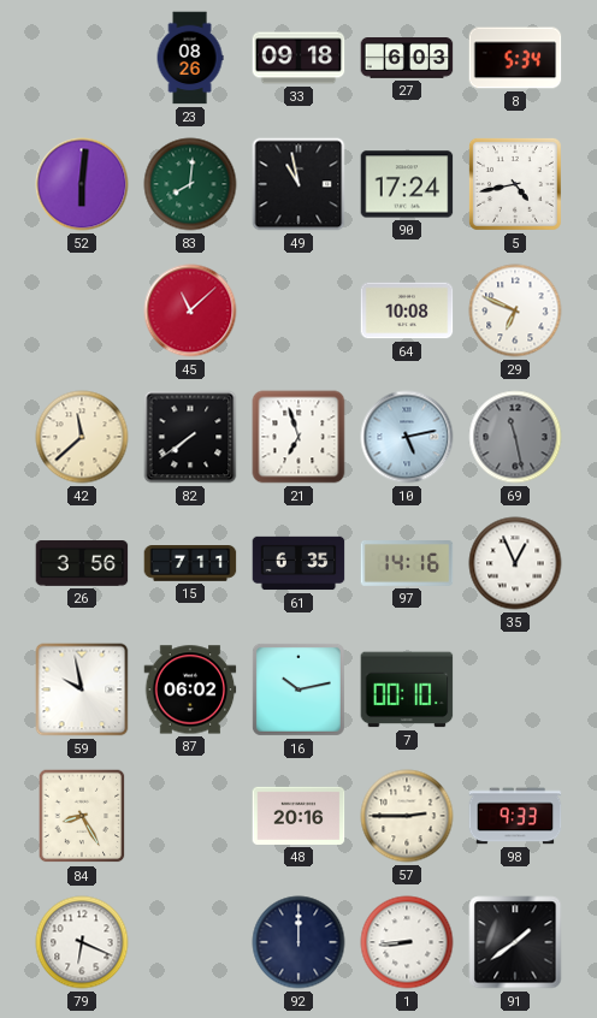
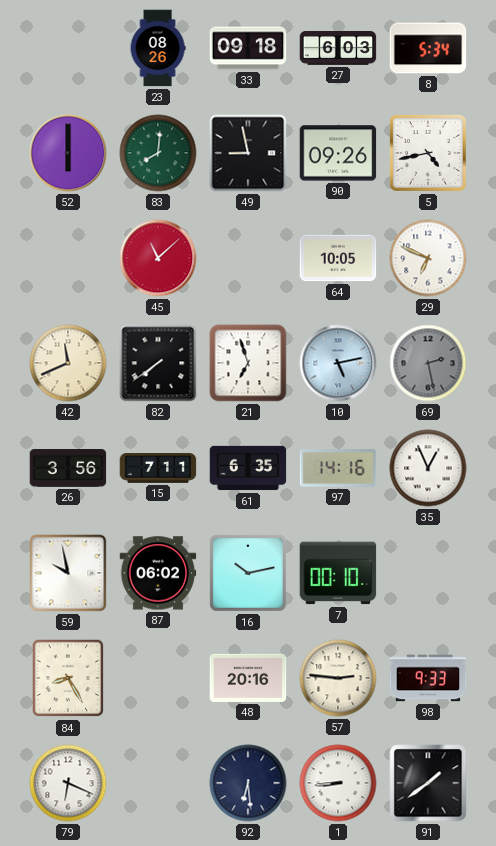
52: 6:01 -> 6:00
49: 10:58 -> 8:58
90: 17:24 -> 09:26
64: 10:08 -> 10:05
42: 11:38 -> 11:41
69: 11:28 -> 2:28
57: 2:45 -> 2:46
92: 12:00 -> 6:29
